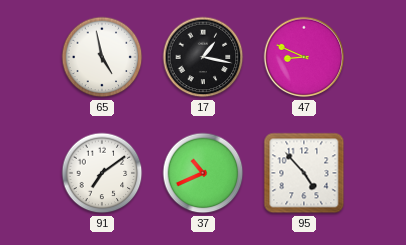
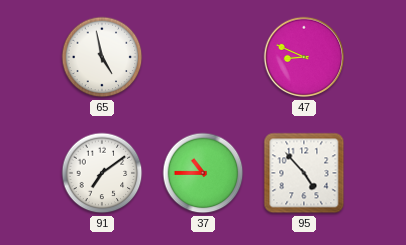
17: 1:17 -> none
37: 10:41 -> 10:45
